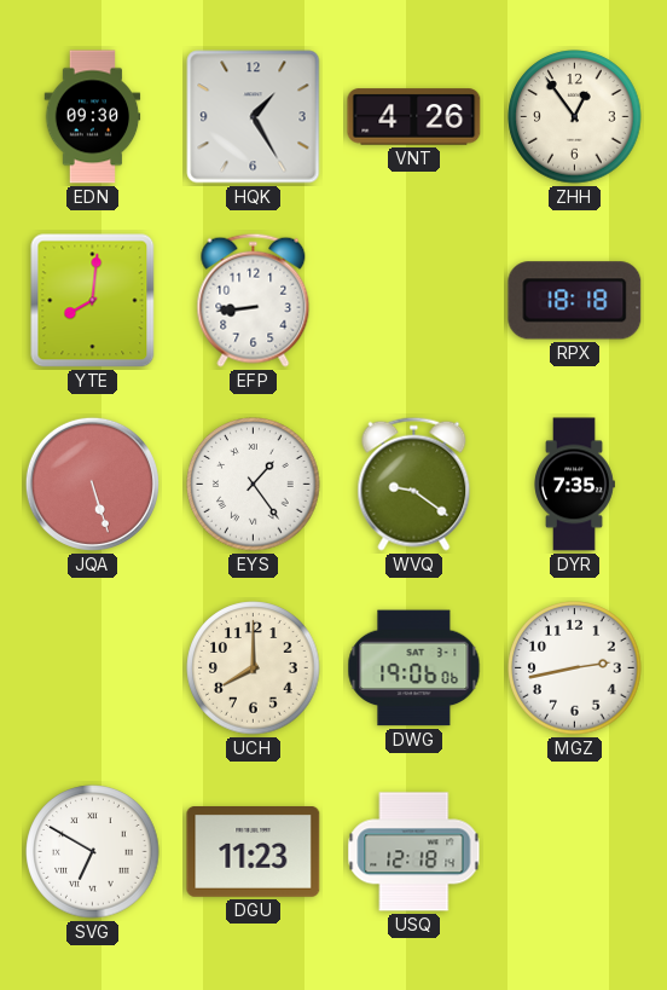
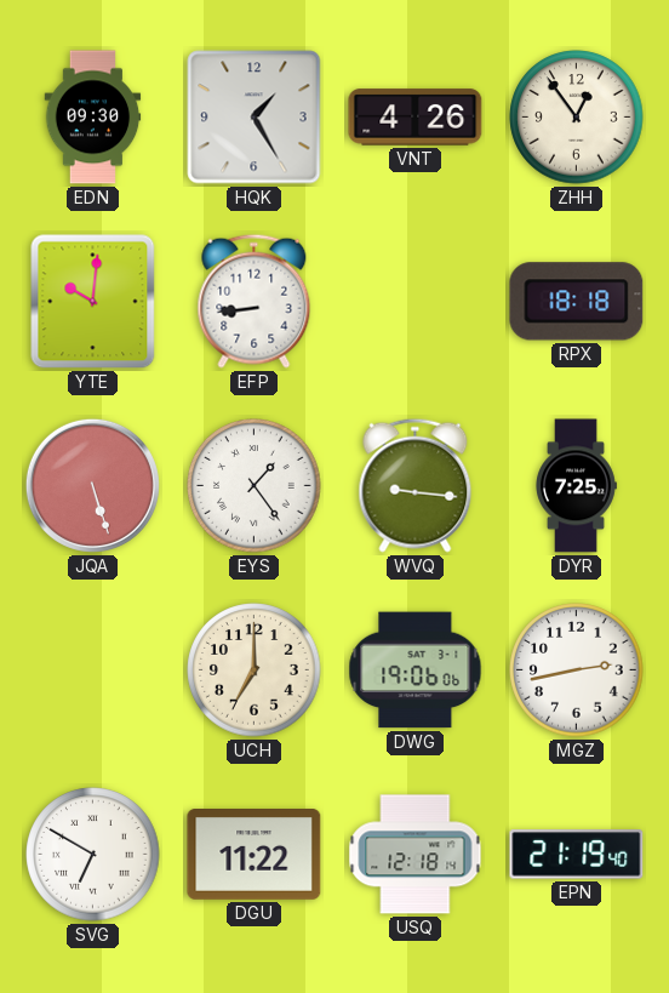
YTE: 8:01 -> 10:01
WVQ: 9:21 -> 9:16
DYR: 7:35 -> 7:25
UCH: 8:00 -> 7:00
DGU: 11:23 -> 11:22
EPN: none -> 21:19
